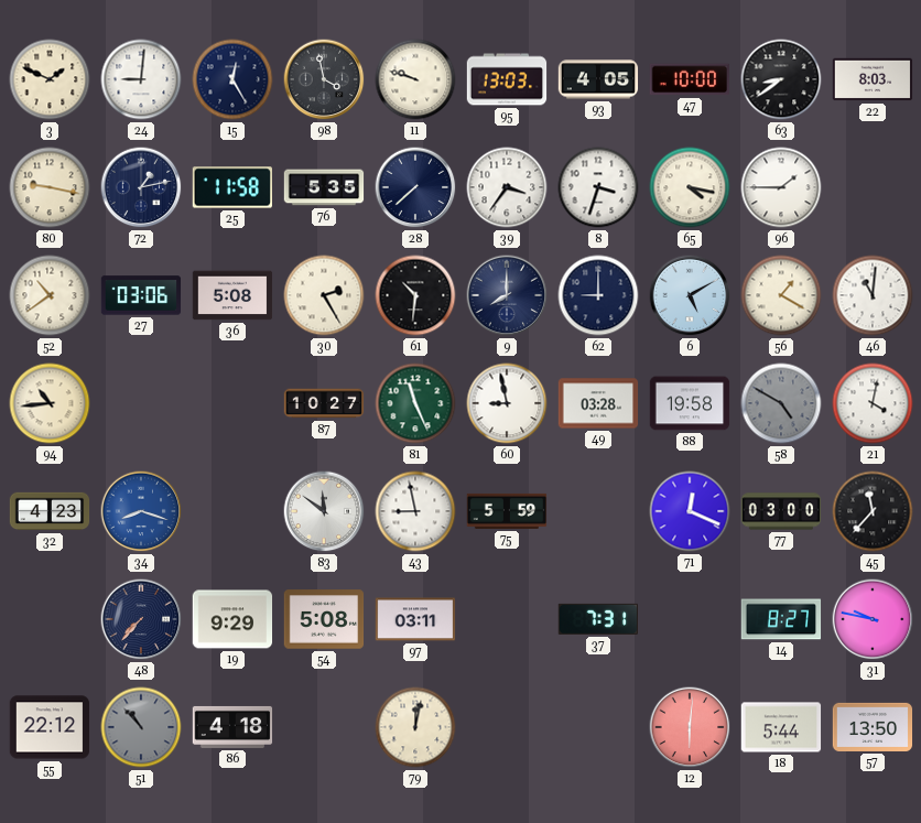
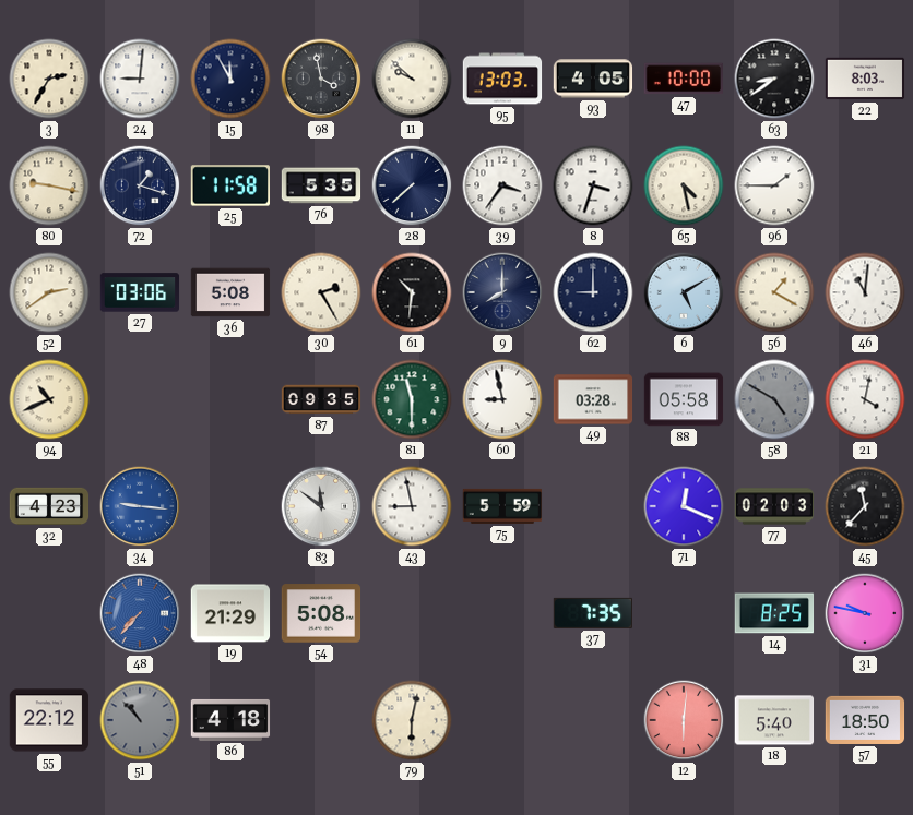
3: 1:49 -> 2:35
15: 12:25 -> 11:55
11: 9:48 -> 9:52
72: 1:13 -> 1:18
65: 4:17 -> 4:28
52: 10:39 -> 2:39
94: 10:44 -> 10:41
87: 10:27 -> 09:35
81: 11:26 -> 11:30
88: 19:58 -> 05:58
34: 8:18 -> 9:16
77: 03:00 -> 02:03
48 dial: navy -> blue
19: 9:29 -> 21:29
97: 03:11 -> none
37: 7:31 -> 7:35
14: 8:27 -> 8:25
79: 12:02 -> 6:02
18: 5:44 -> 5:40
57: 13:50 -> 18:50
